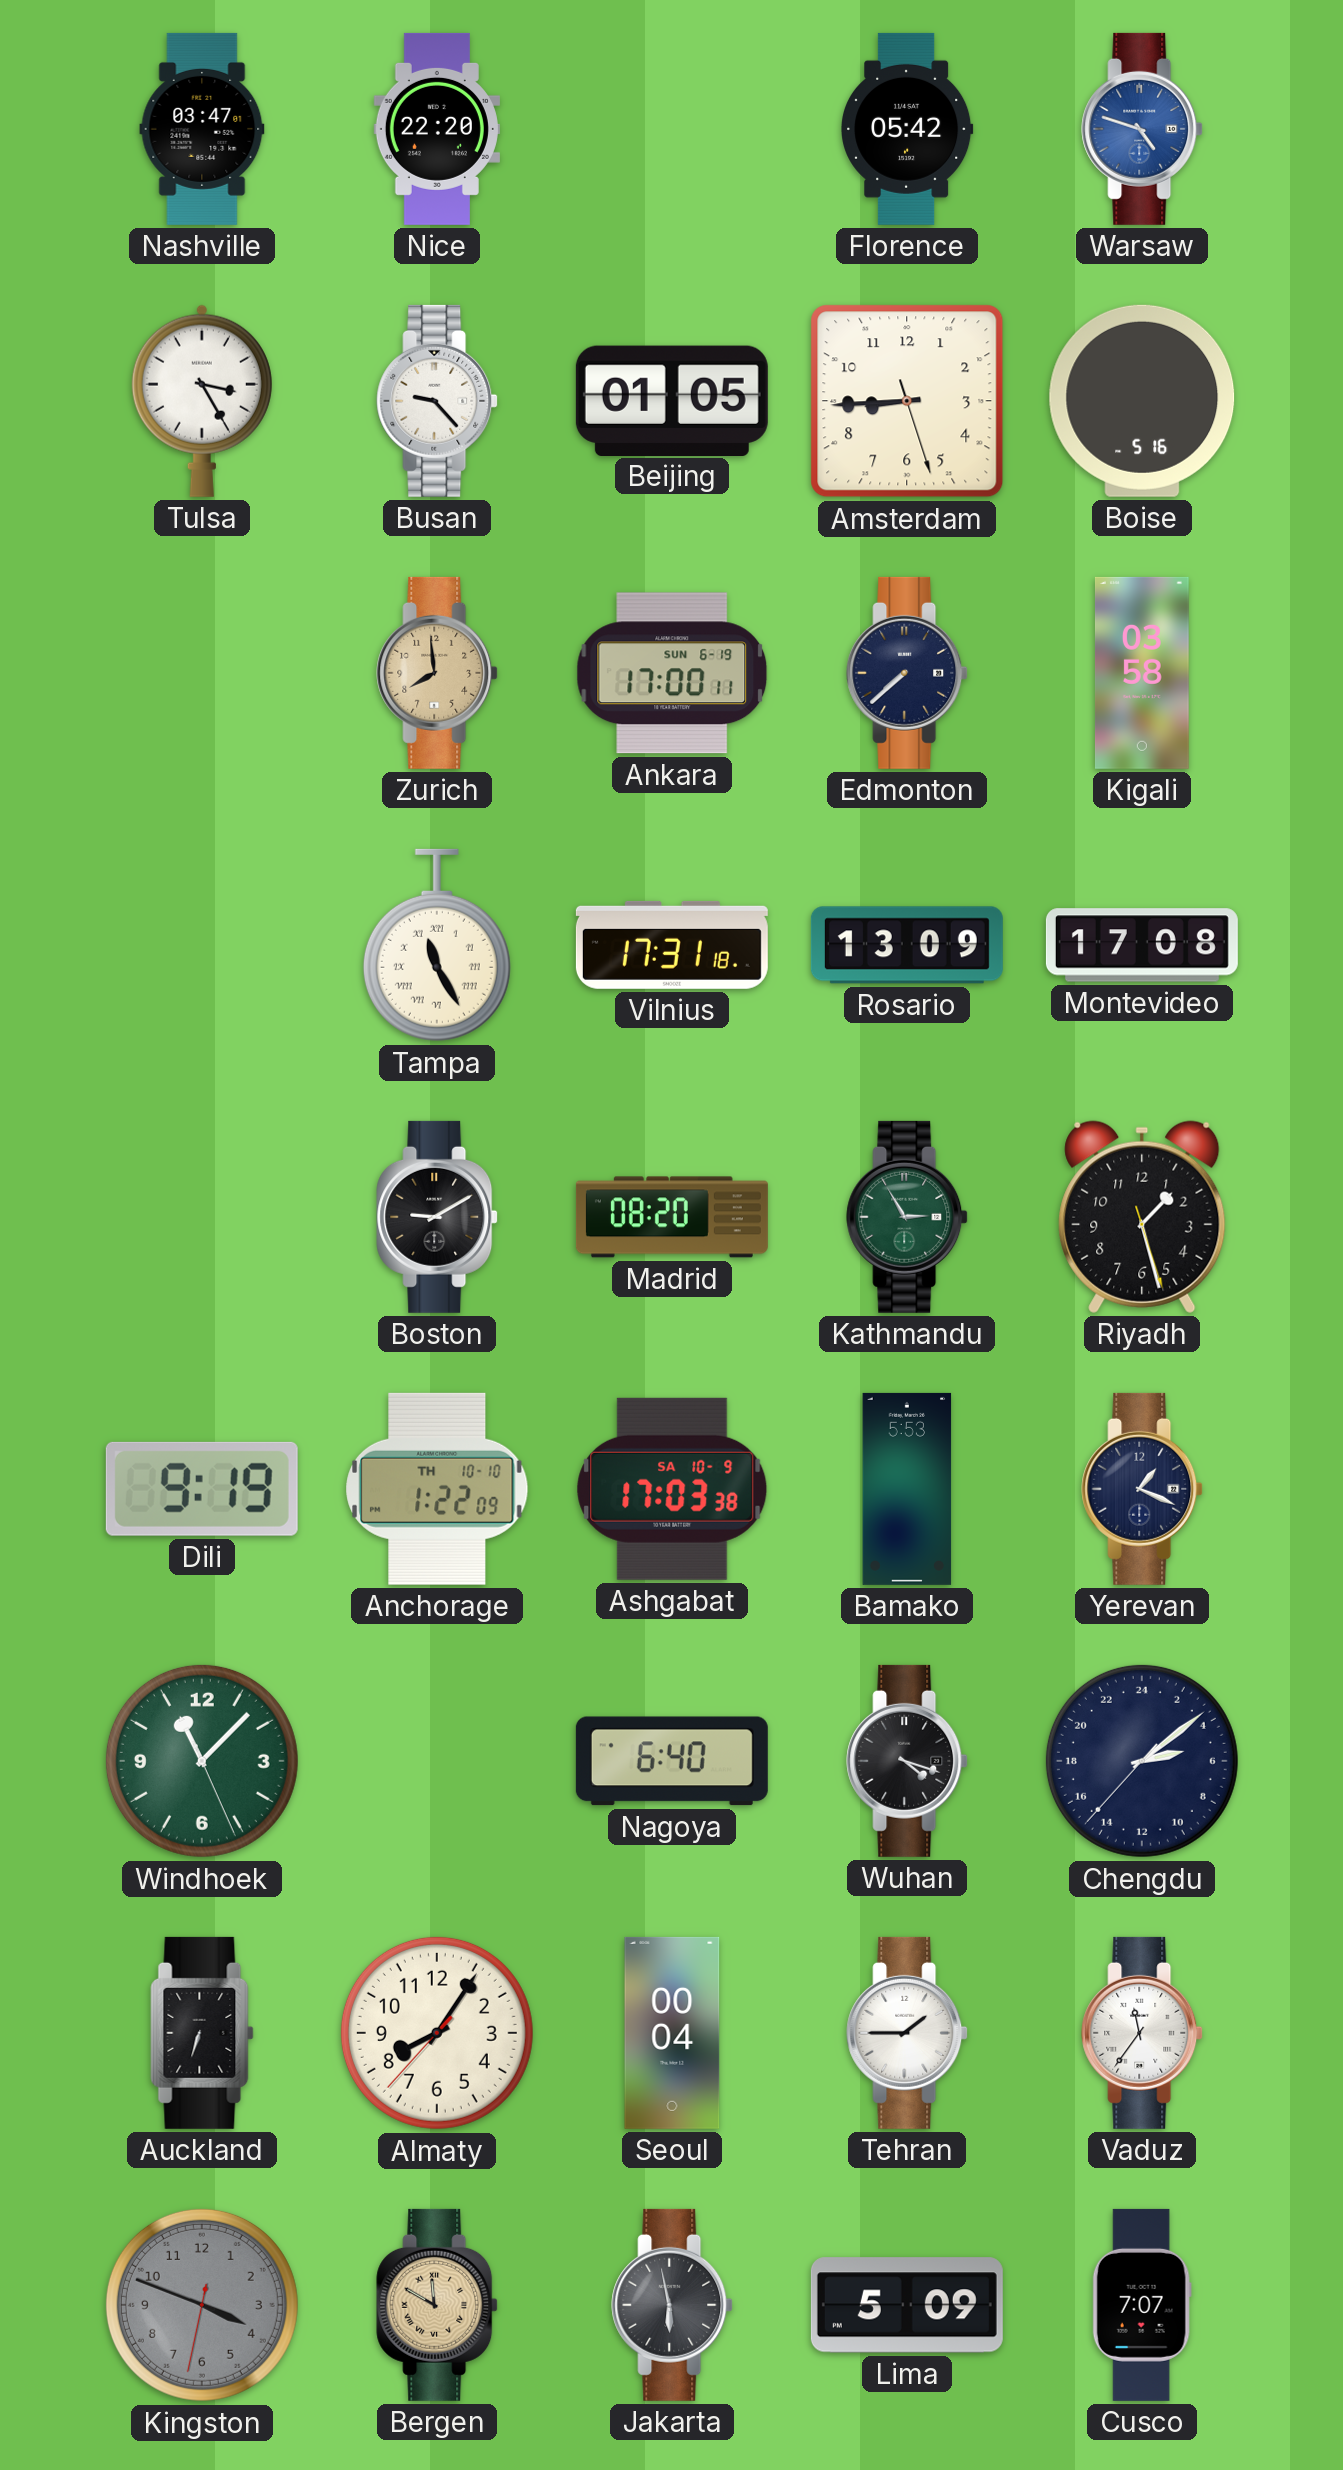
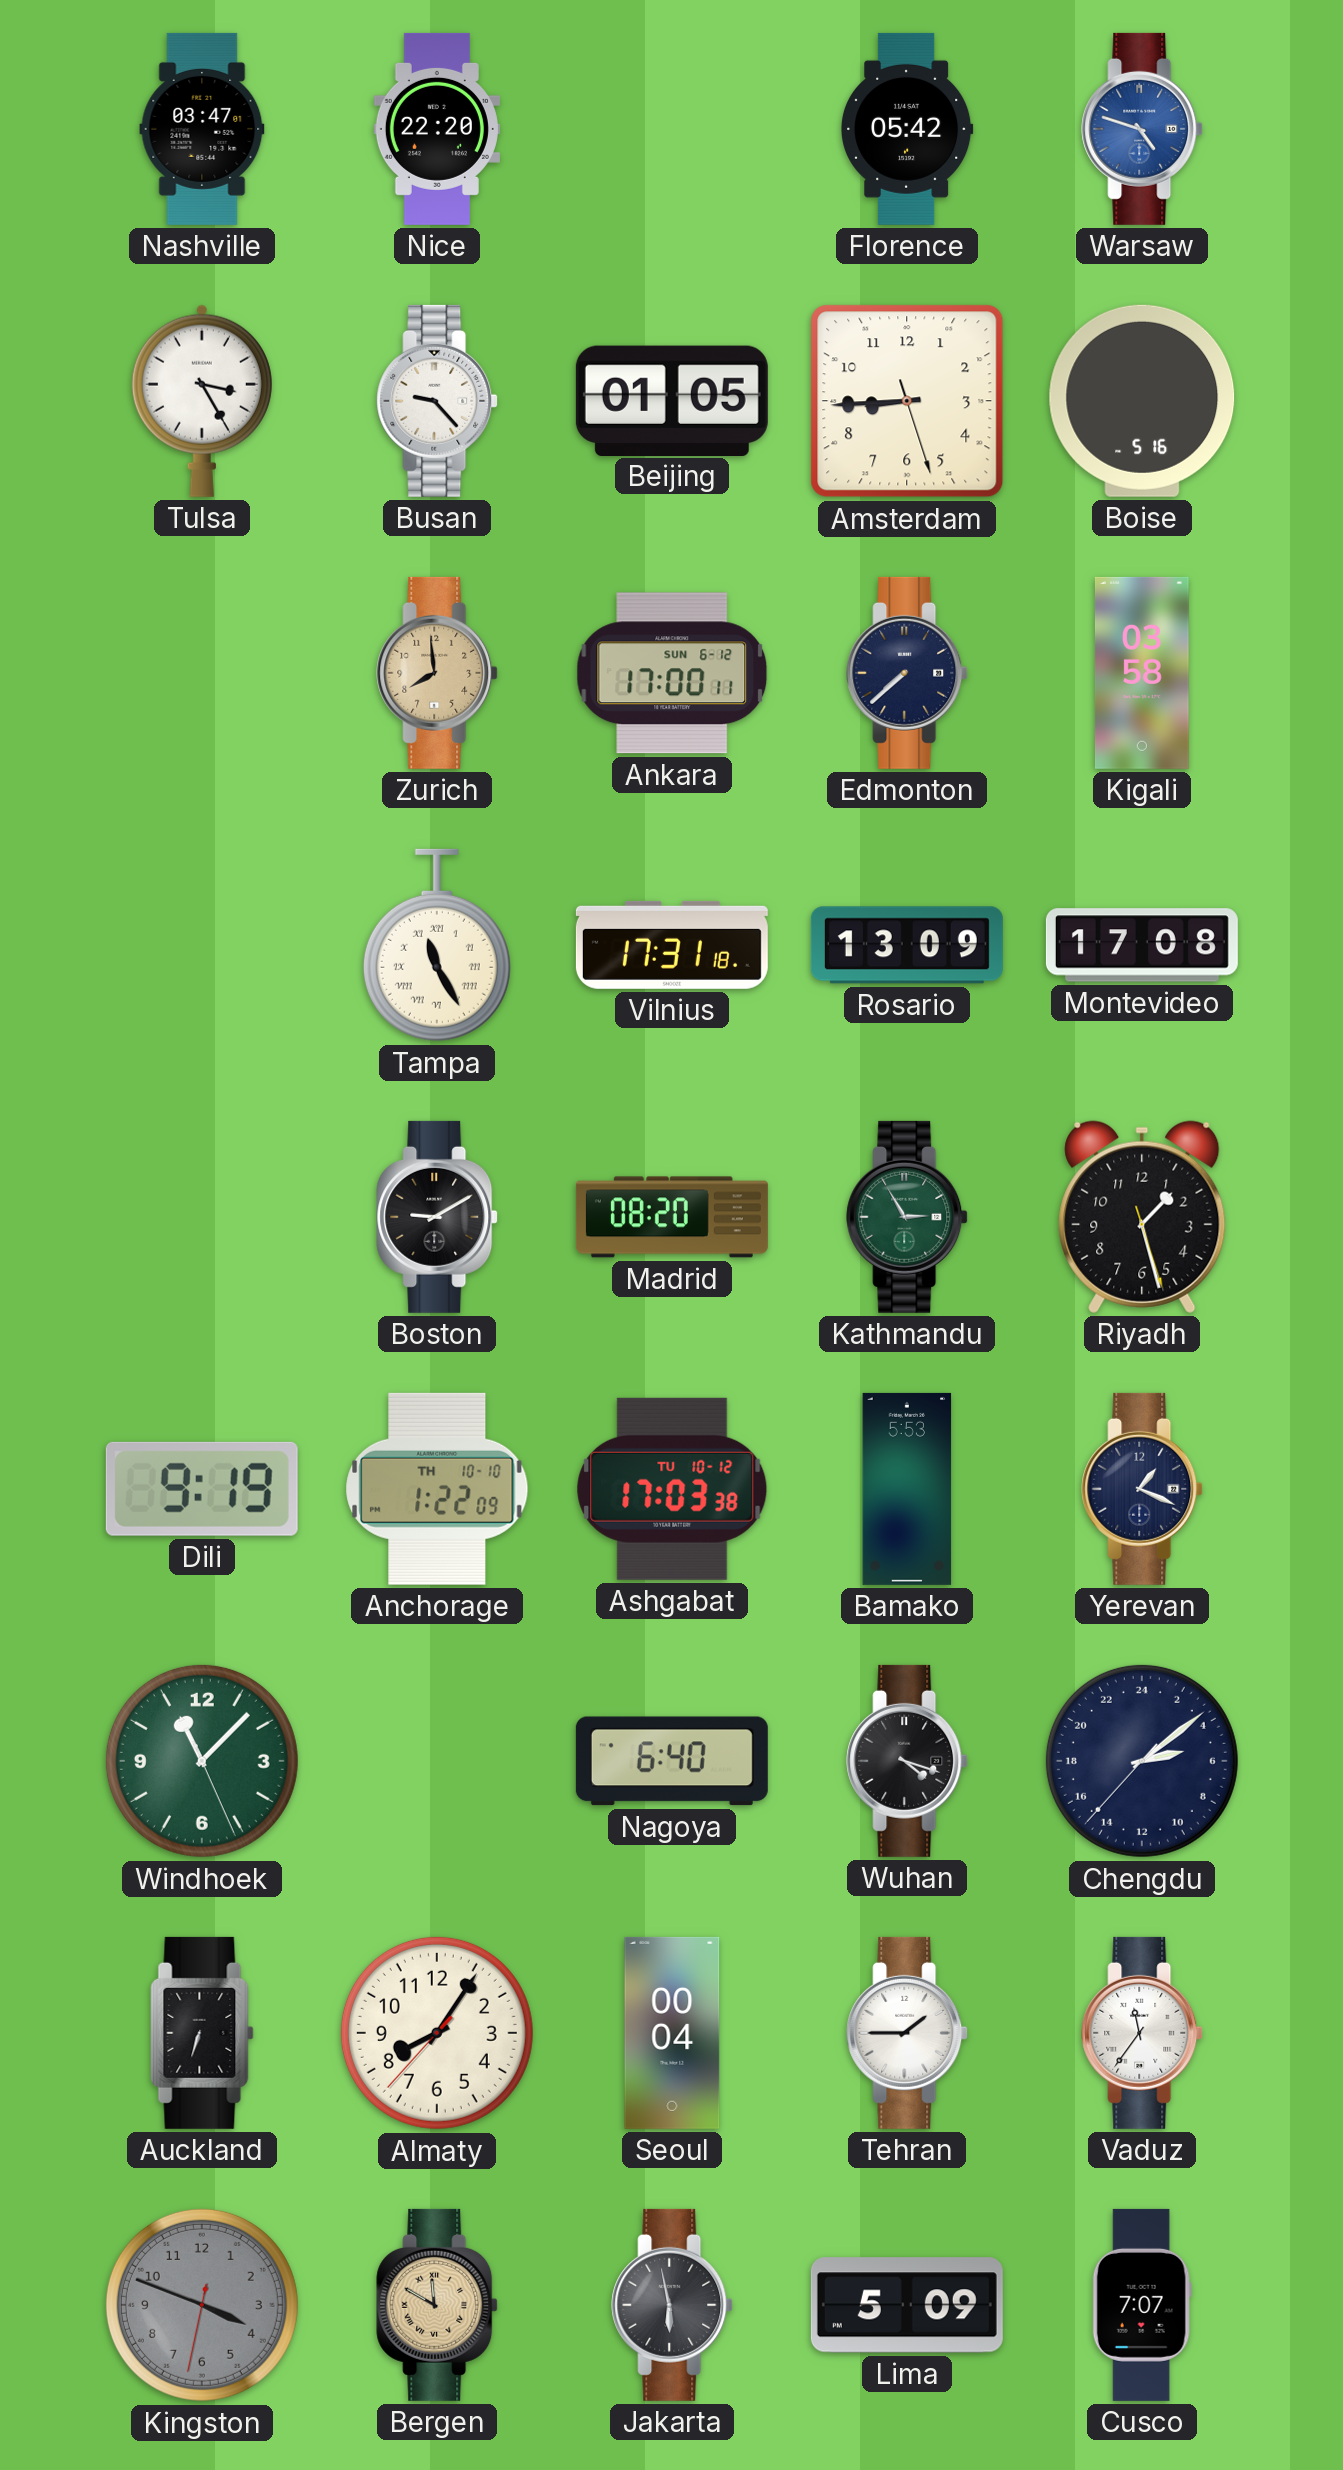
Ankara date: SUN 6-19 -> SUN 6-12
Ashgabat date: SA 10-9 -> TU 10-12
